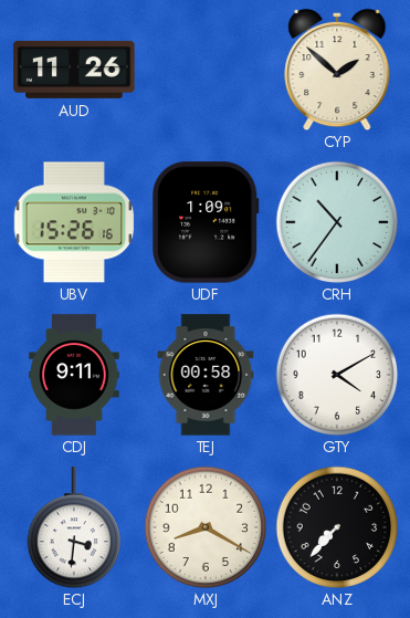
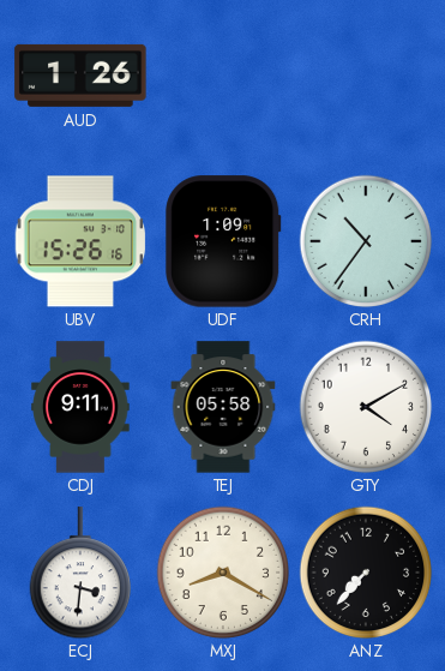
AUD: 11:26 -> 1:26
CYP: 1:52 -> none
TEJ: 00:58 -> 05:58
